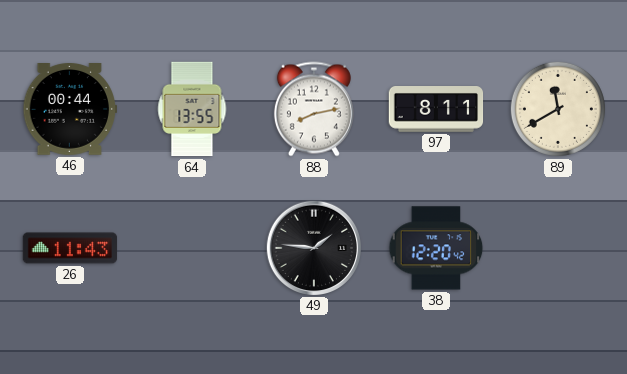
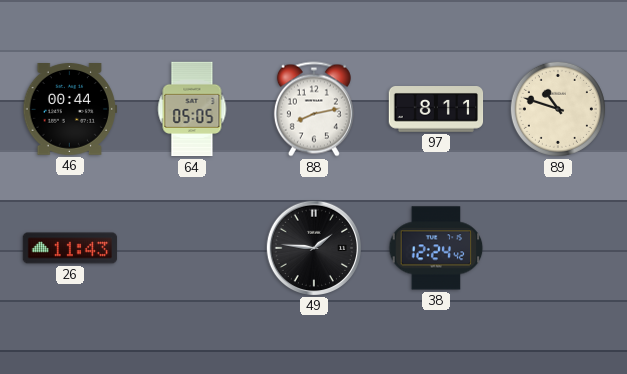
64: 13:55 -> 05:05
89: 11:40 -> 10:48
38: 12:20 -> 12:24
